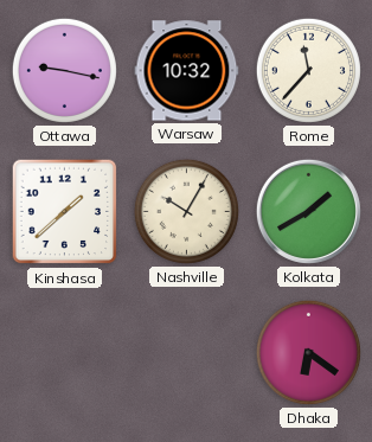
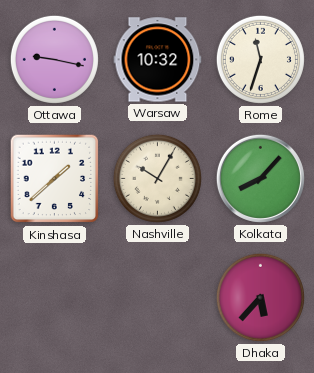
Rome: 11:37 -> 11:33
Kolkata: 1:40 -> 8:07
Dhaka: 6:21 -> 5:37
